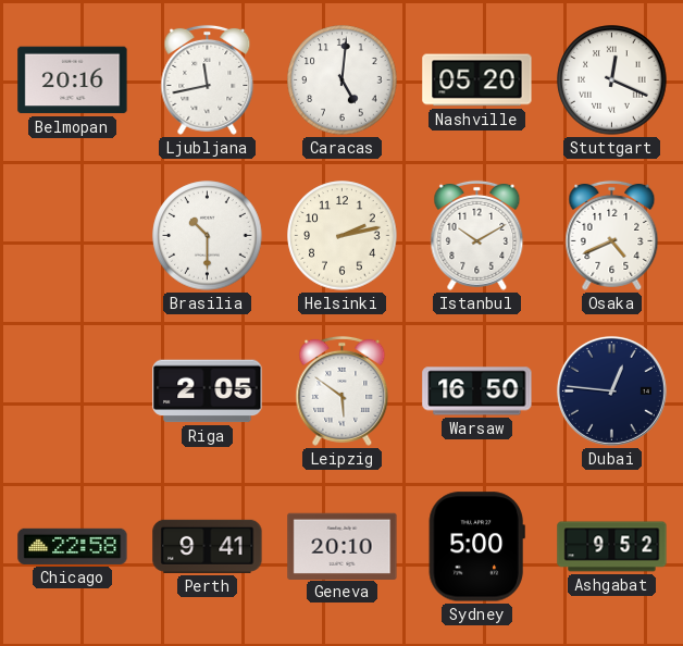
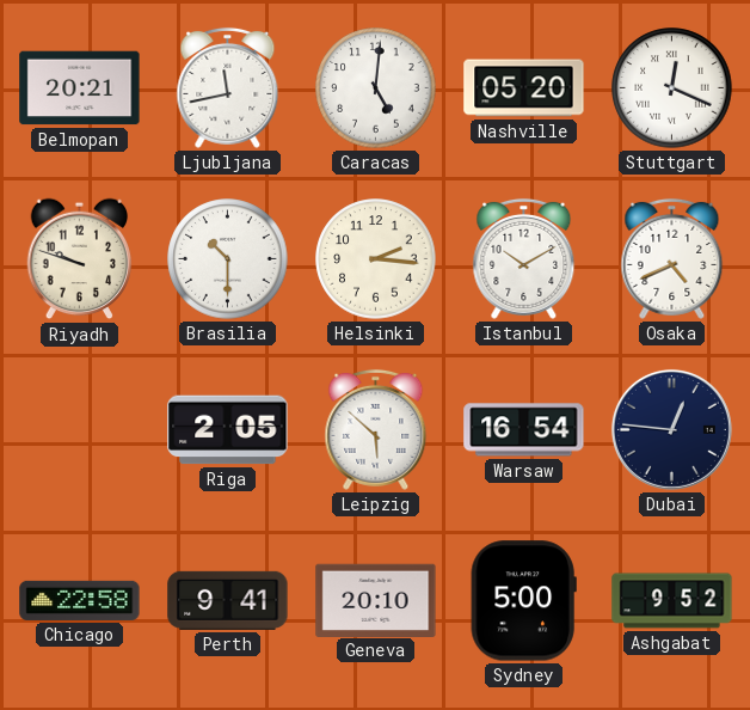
Belmopan: 20:16 -> 20:21
Riyadh: none -> 9:48
Helsinki: 2:13 -> 2:16
Leipzig: 5:51 -> 5:52
Warsaw: 16:50 -> 16:54
